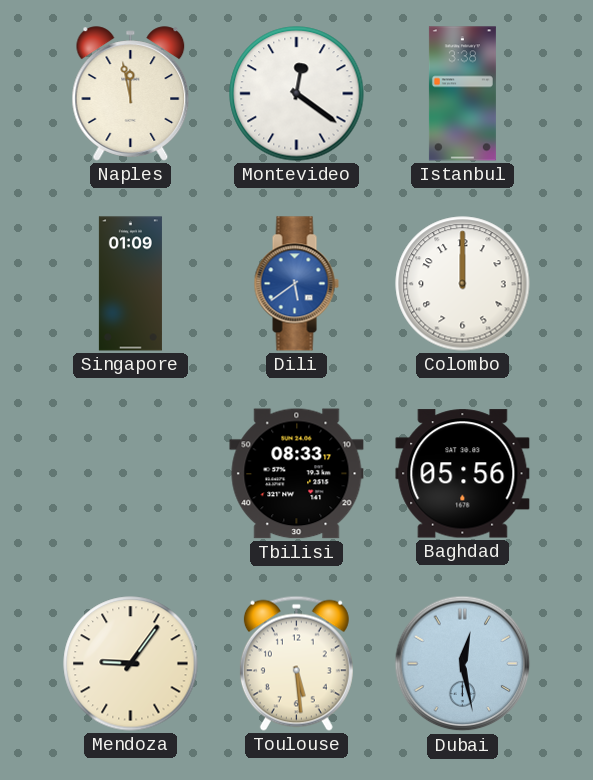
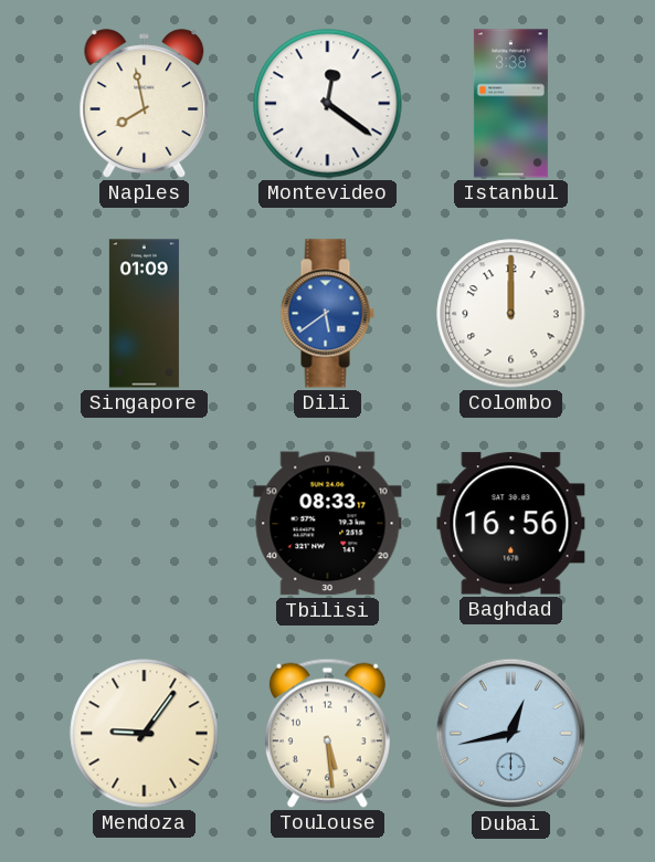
Naples: 11:58 -> 7:58
Baghdad: 05:56 -> 16:56
Dubai: 12:28 -> 12:43
